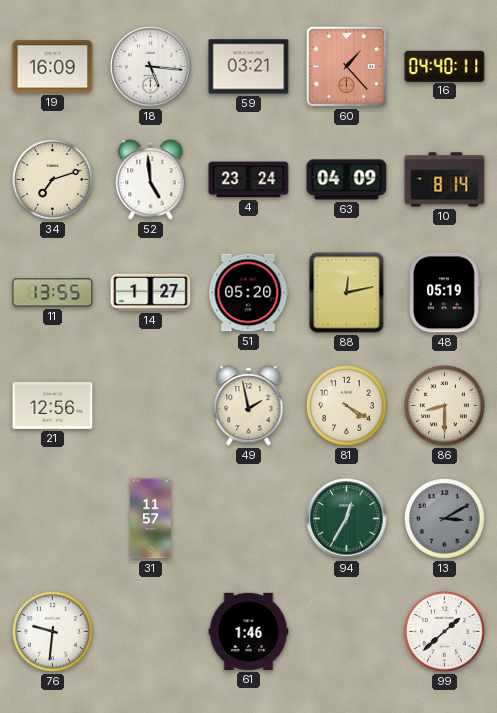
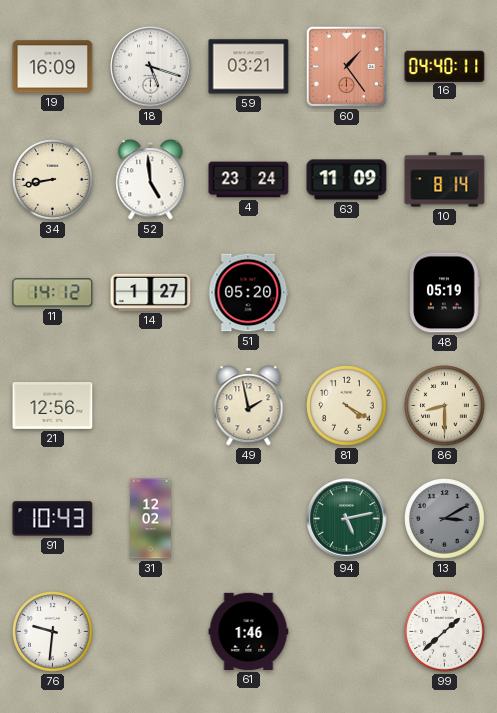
18: 5:16 -> 5:18
60: 1:23 -> 1:24
34: 7:12 -> 8:43
63: 04:09 -> 11:09
11: 13:55 -> 14:12
88: 12:13 -> none
91: none -> 10:43
31: 11:57 -> 12:02
94: 12:35 -> 5:13
